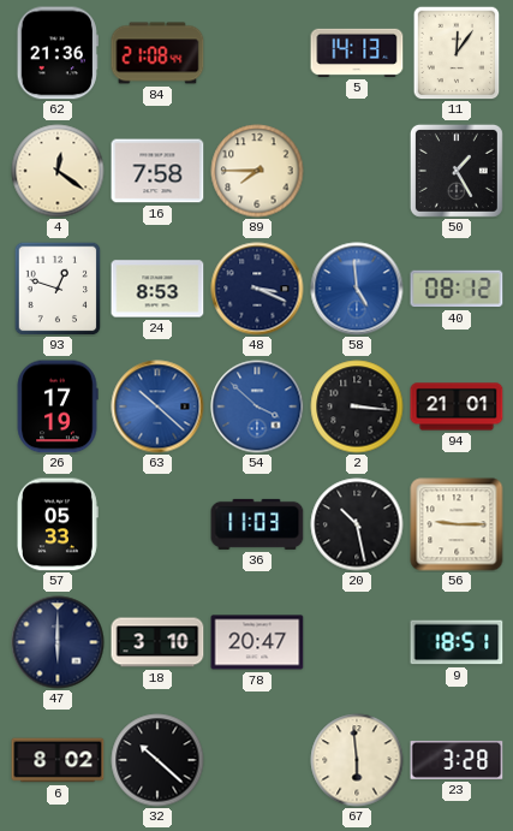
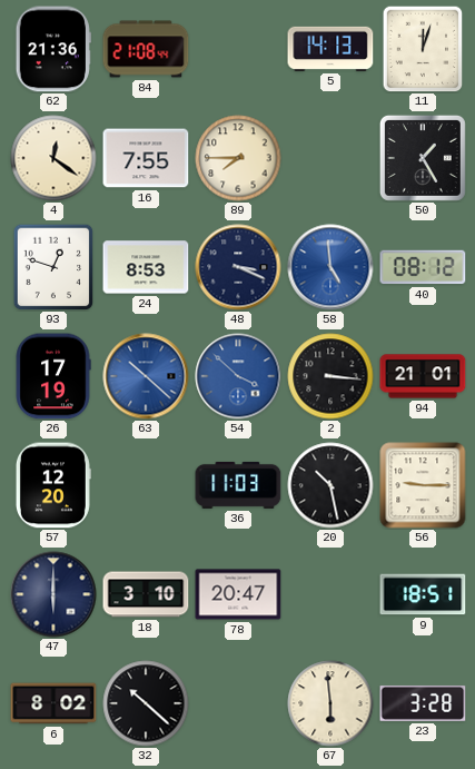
11: 12:06 -> 12:03
16: 7:58 -> 7:55
57: 05:33 -> 12:20
